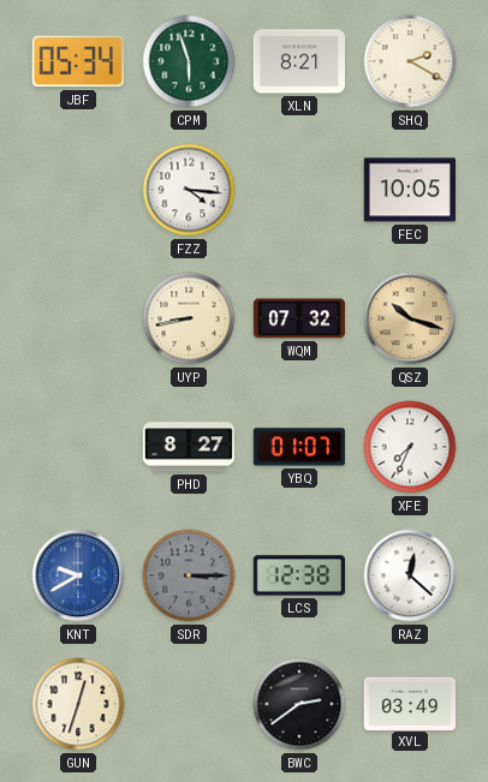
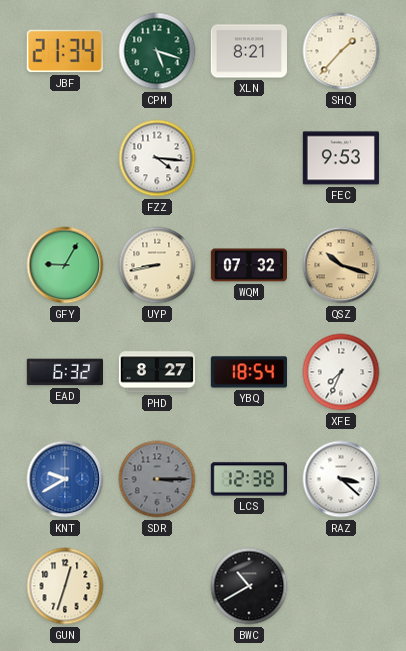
JBF: 05:34 -> 21:34
CPM: 5:57 -> 5:18
SHQ: 2:20 -> 1:37
FEC: 10:05 -> 9:53
GFY: none -> 9:05
EAD: none -> 6:32
YBQ: 01:07 -> 18:54
RAZ: 12:22 -> 3:22
BWC: 2:39 -> 10:40
XVL: 03:49 -> none
